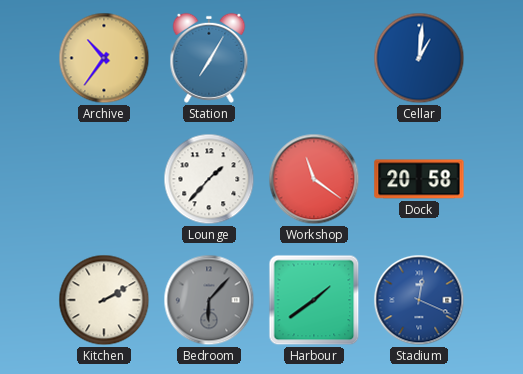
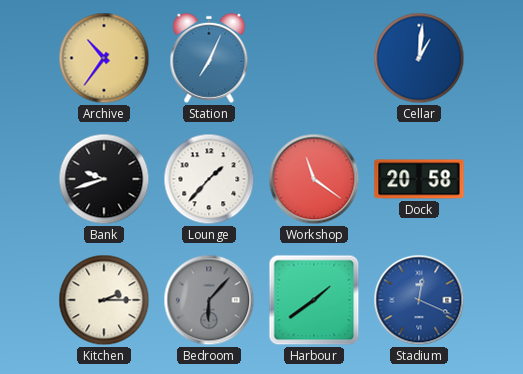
Station: 7:05 -> 7:04
Bank: none -> 9:42
Kitchen: 2:10 -> 2:15
